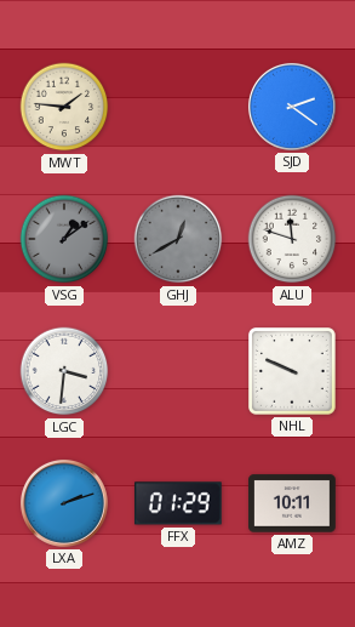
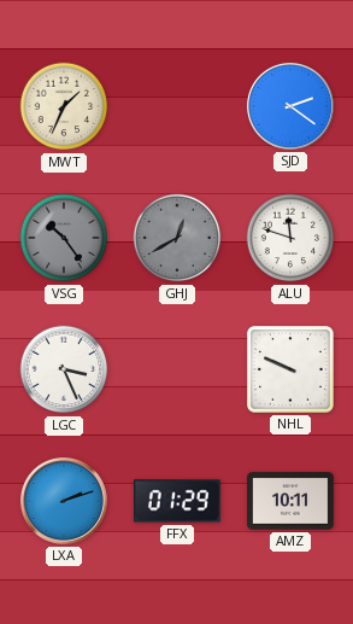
MWT: 1:46 -> 1:34
VSG: 1:09 -> 10:24
LGC: 3:31 -> 3:26
